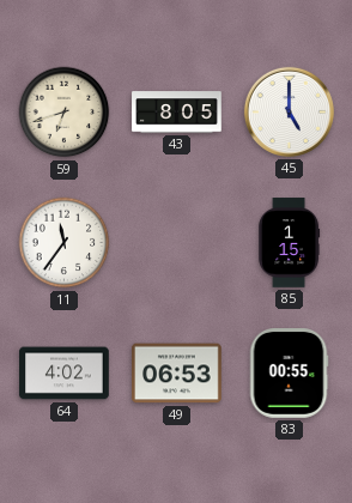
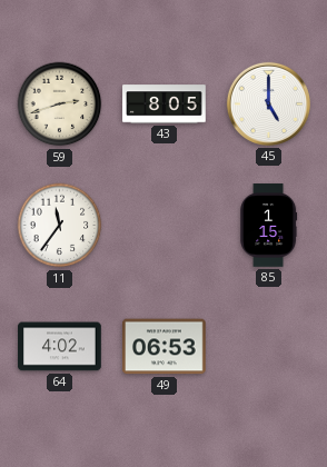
59: 6:42 -> 2:42
83: 00:55 -> none
